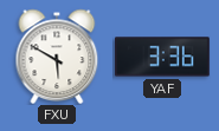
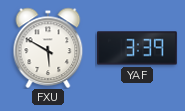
YAF: 3:36 -> 3:39
